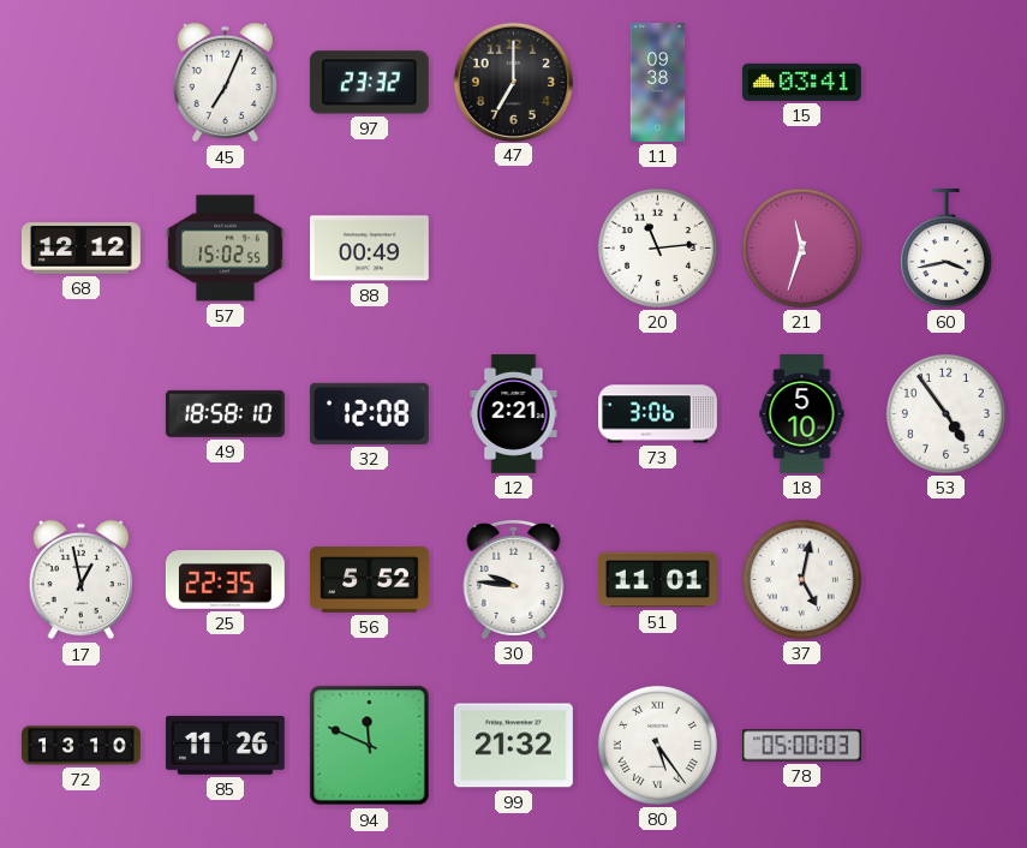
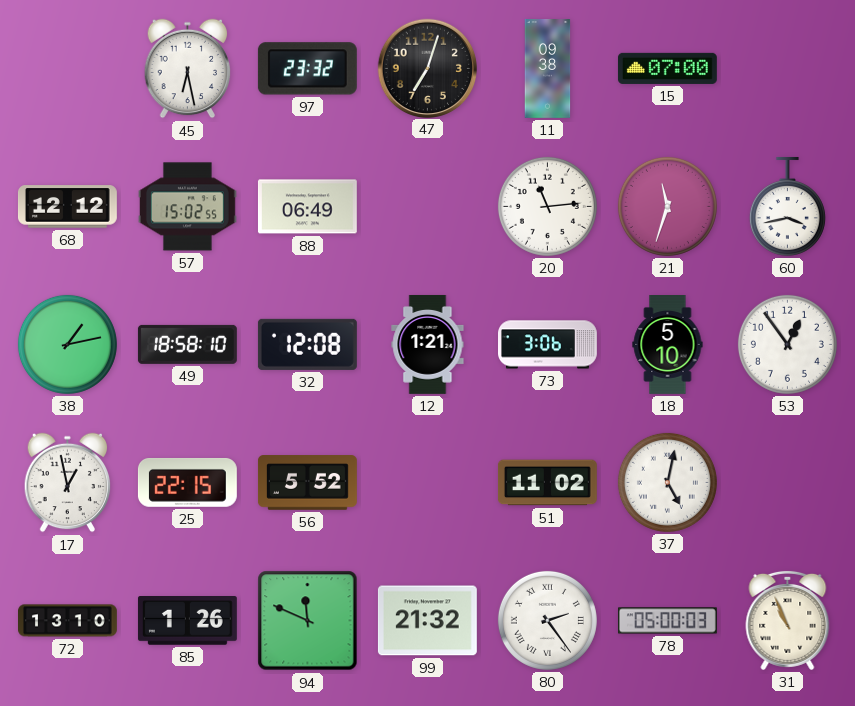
45: 7:04 -> 6:28
47: 7:00 -> 7:03
15: 03:41 -> 07:00
88: 00:49 -> 06:49
38: none -> 1:13
12: 2:21 -> 1:21
53: 4:54 -> 12:54
25: 22:35 -> 22:15
30: 9:46 -> none
51: 11:01 -> 11:02
85: 11:26 -> 1:26
80: 5:24 -> 2:24
31: none -> 10:56
